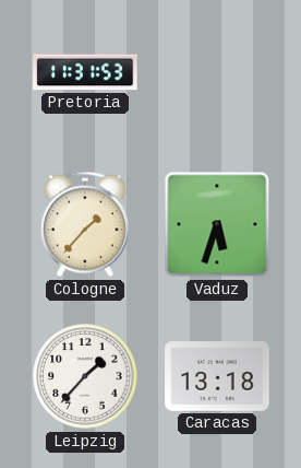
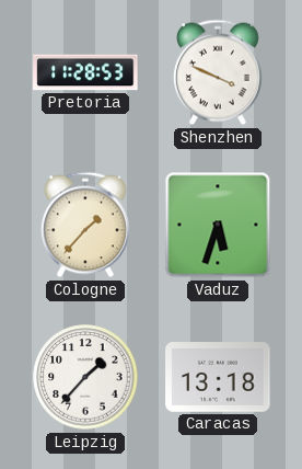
Pretoria: 11:31 -> 11:28
Shenzhen: none -> 3:49
